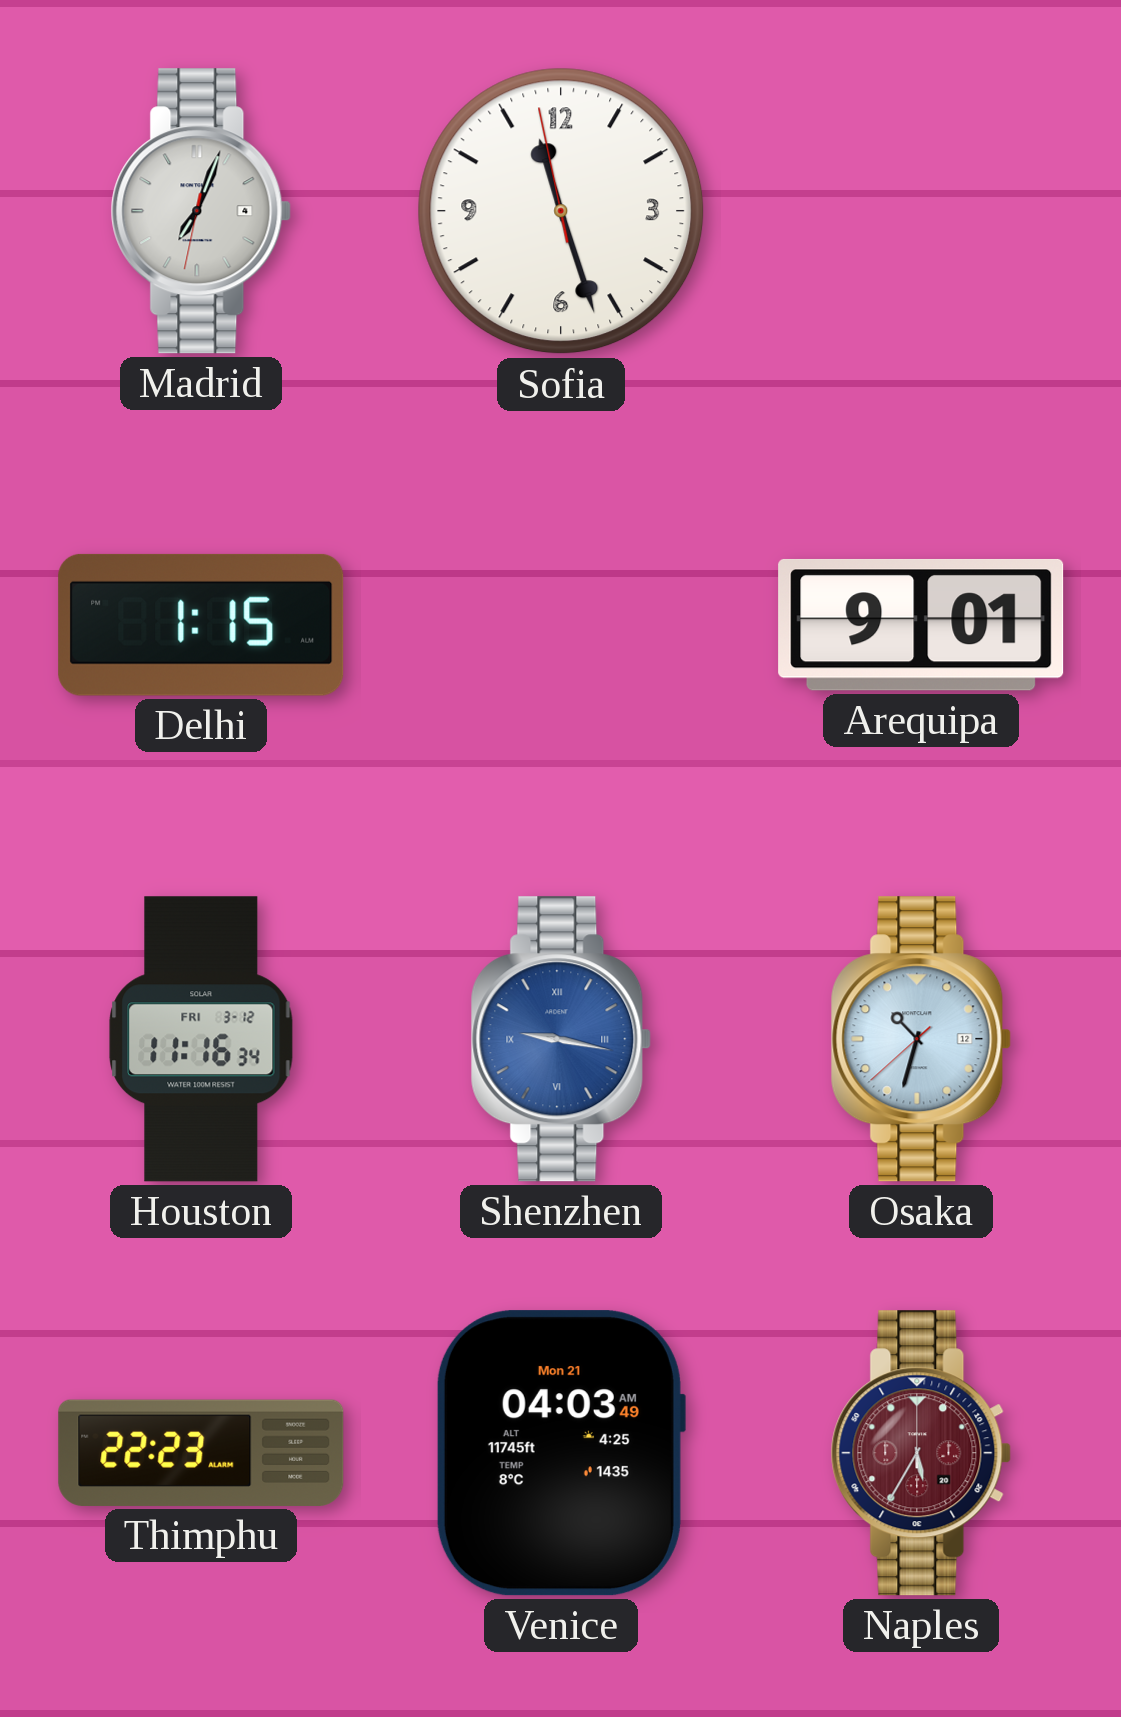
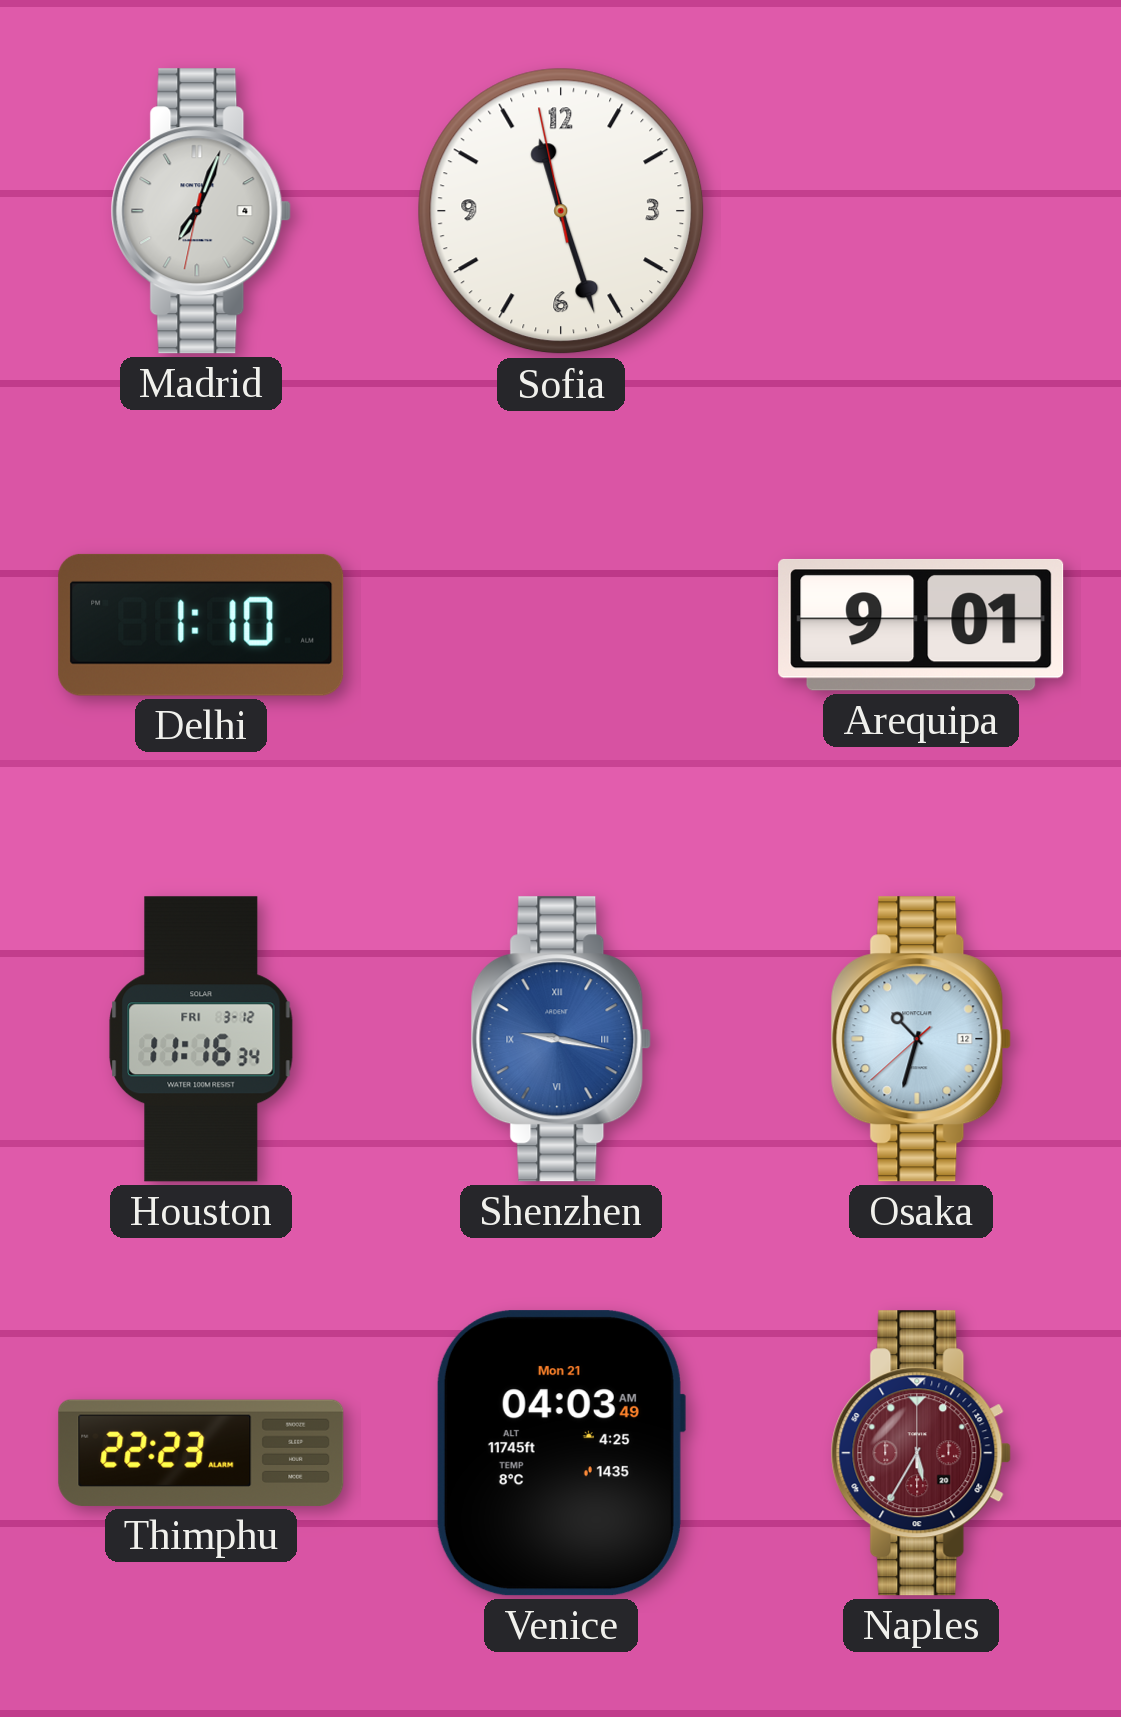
Delhi: 1:15 -> 1:10
